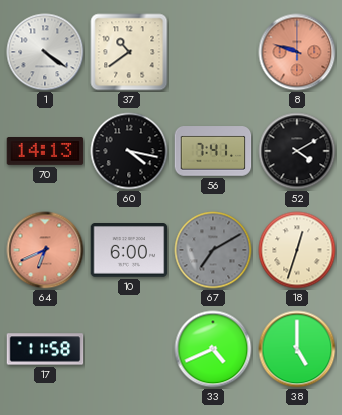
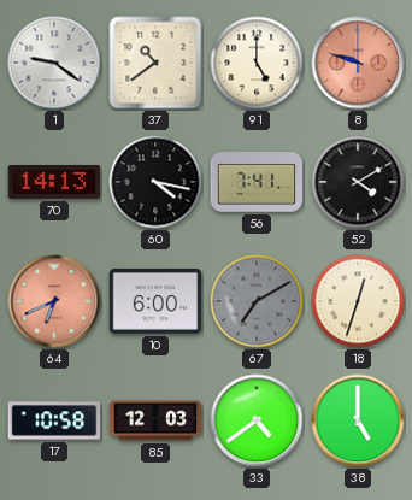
1: 4:21 -> 9:21
91: none -> 5:00
17: 11:58 -> 10:58
85: none -> 12:03
33: 4:41 -> 4:39
